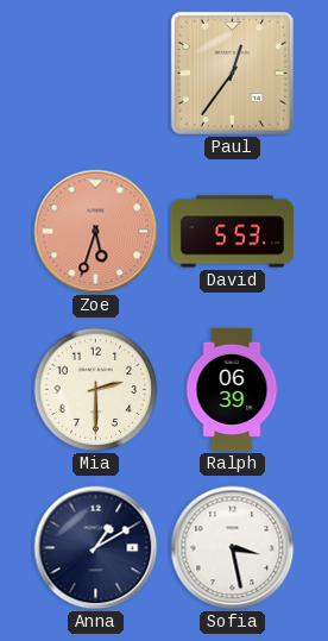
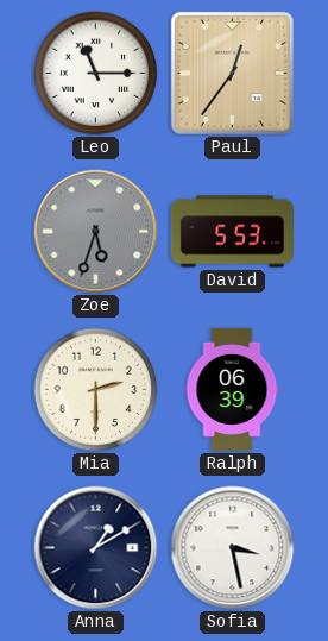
Leo: none -> 11:15
Zoe dial: salmon -> grey
